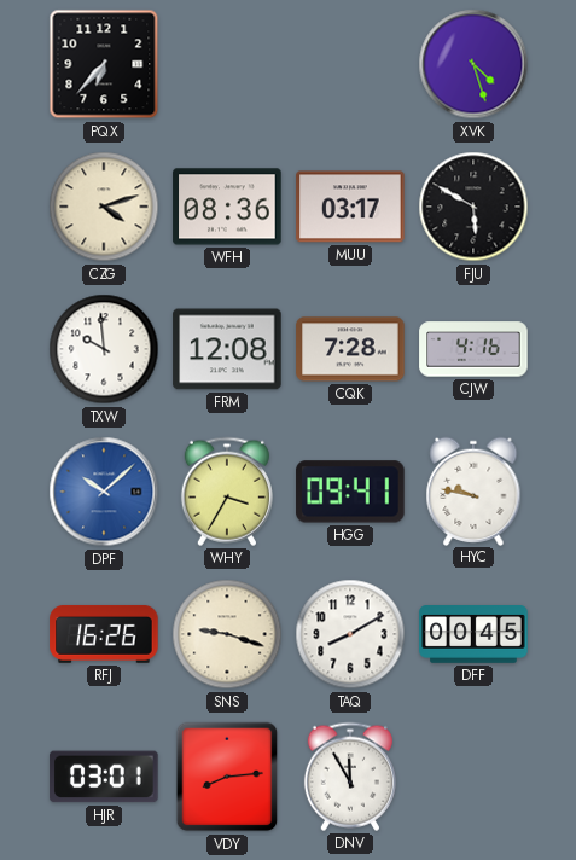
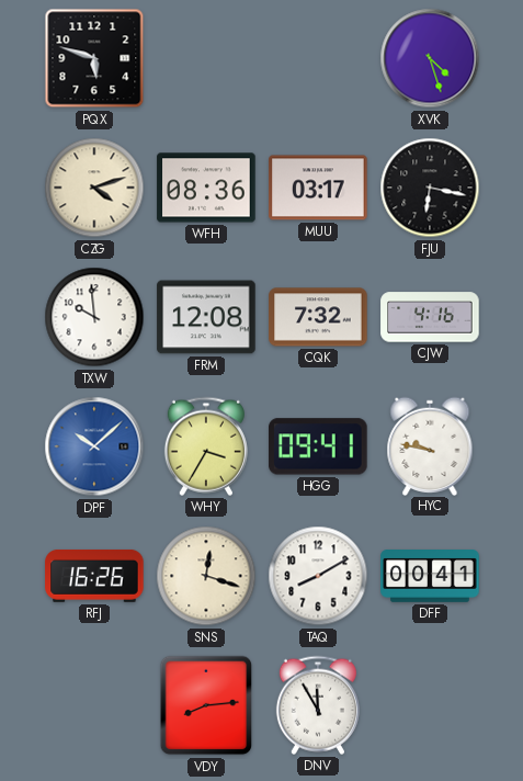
PQX: 6:37 -> 5:48
FJU: 5:50 -> 6:17
CQK: 7:28 -> 7:32
SNS: 9:18 -> 12:18
DFF: 00:45 -> 00:41
HJR: 03:01 -> none
